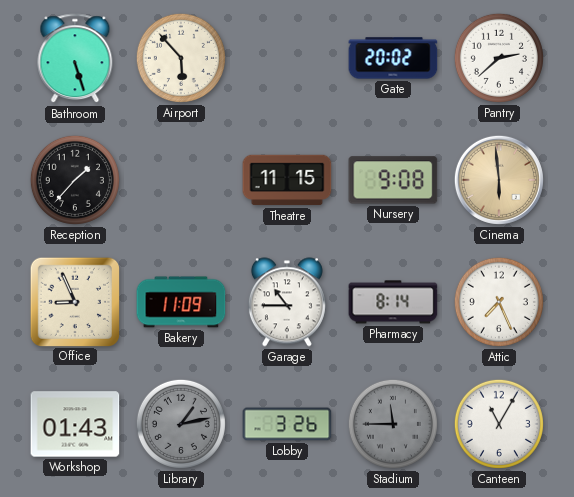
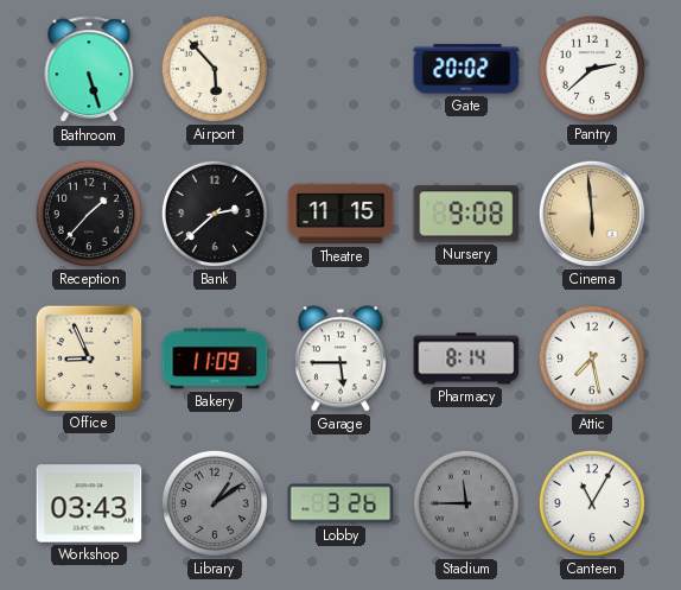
Bank: none -> 2:38
Garage: 10:45 -> 5:45
Attic: 7:26 -> 7:28
Workshop: 01:43 -> 03:43
Library: 1:13 -> 1:09
